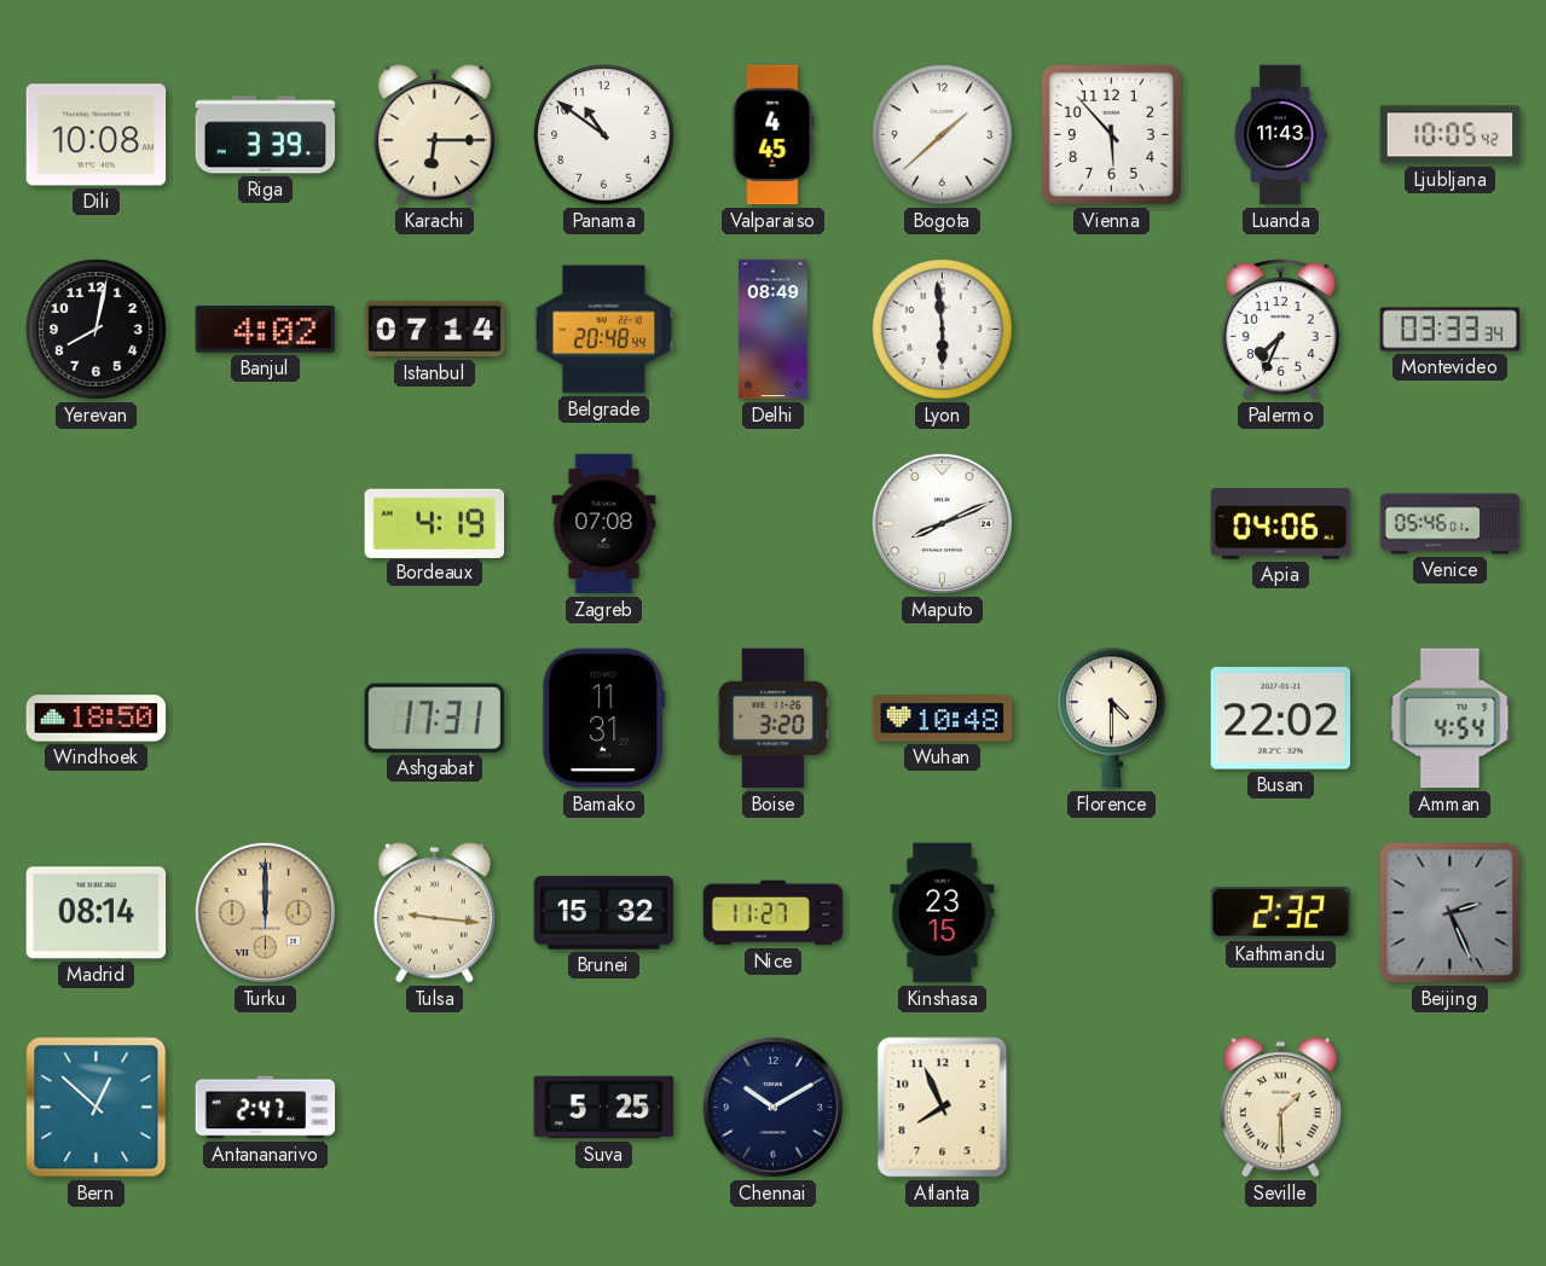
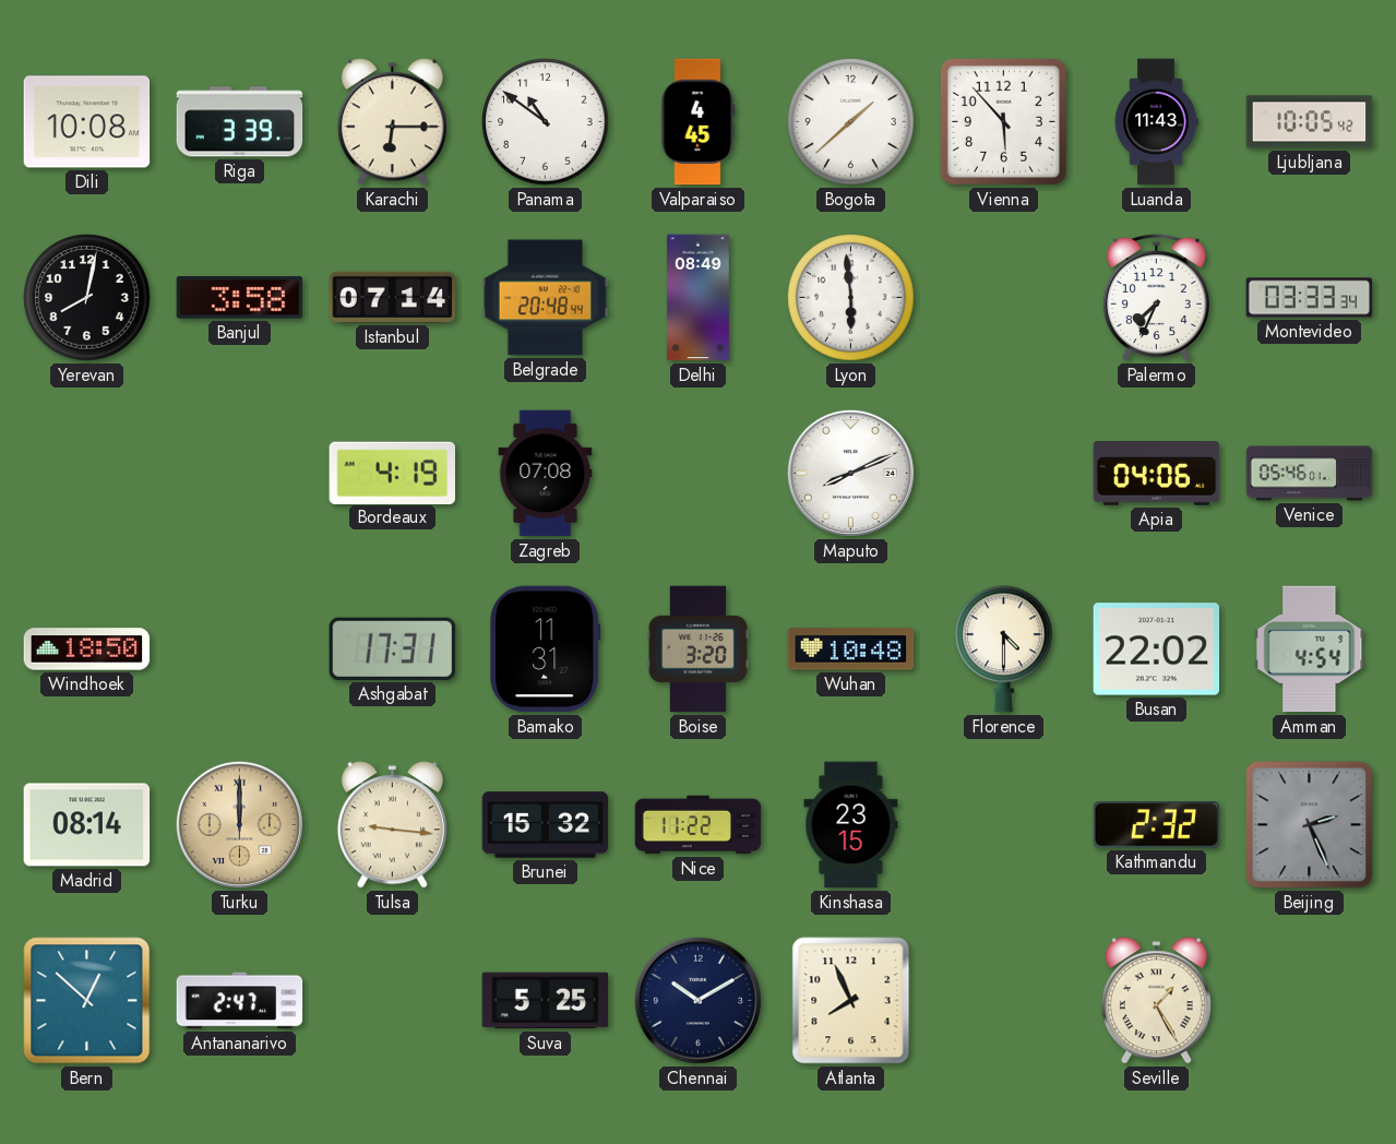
Banjul: 4:02 -> 3:58
Nice: 11:27 -> 11:22
Seville: 1:30 -> 1:25
